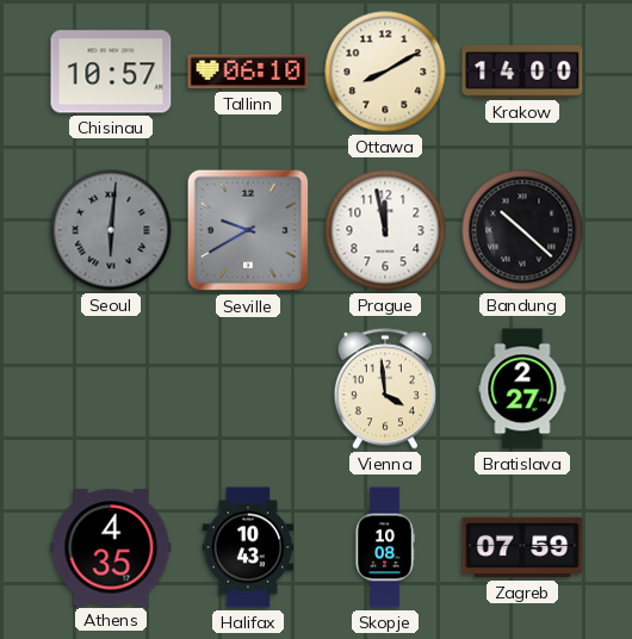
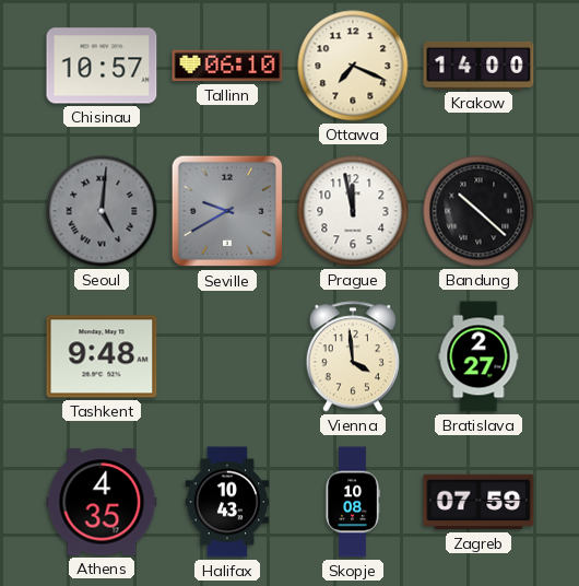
Ottawa: 8:10 -> 7:19
Seoul: 6:01 -> 5:01
Tashkent: none -> 9:48
